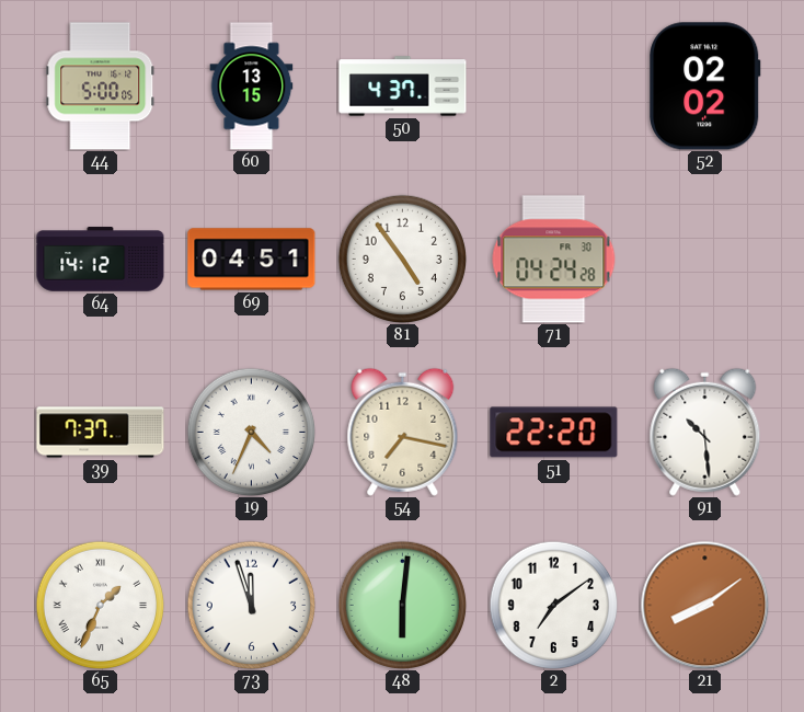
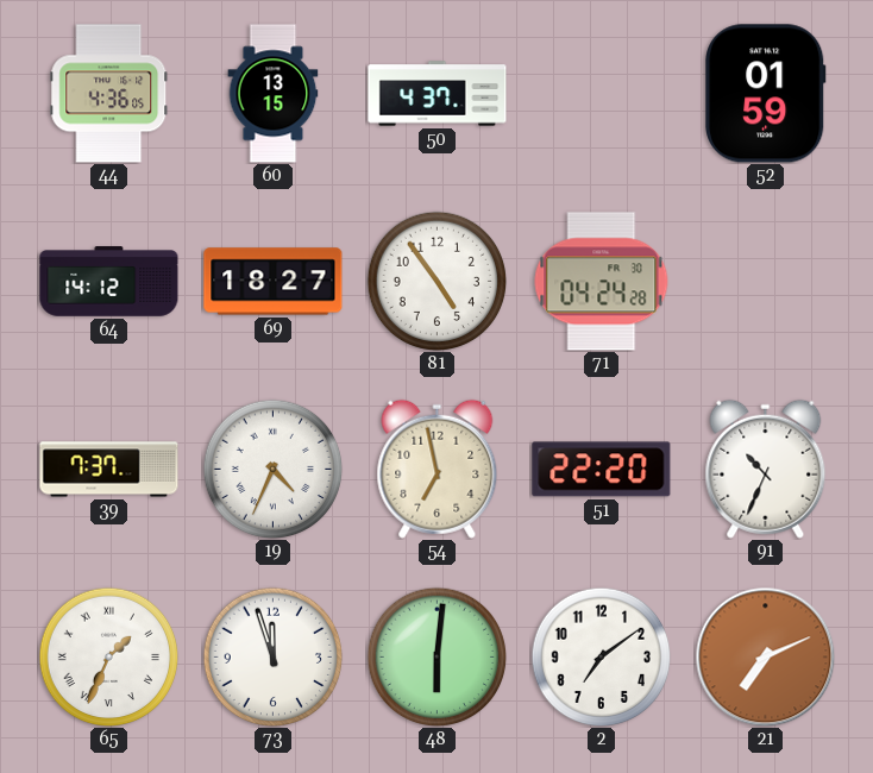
44: 5:00 -> 4:36
52: 02:02 -> 01:59
69: 04:51 -> 18:27
54: 7:17 -> 6:58
91: 10:29 -> 10:34
21: 8:09 -> 7:11
